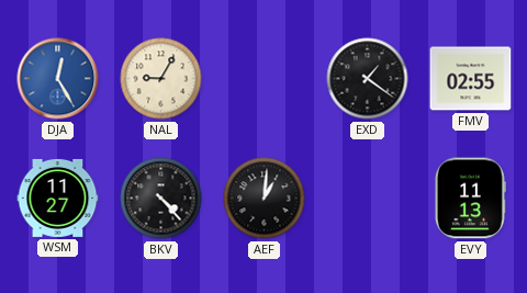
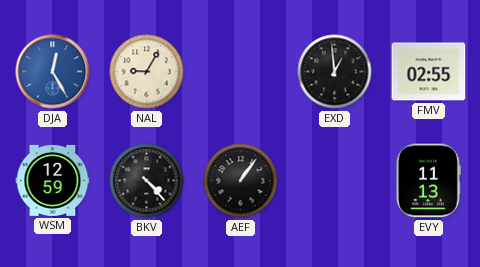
EXD: 1:21 -> 12:59
WSM: 11:27 -> 12:59
AEF: 1:01 -> 1:06
